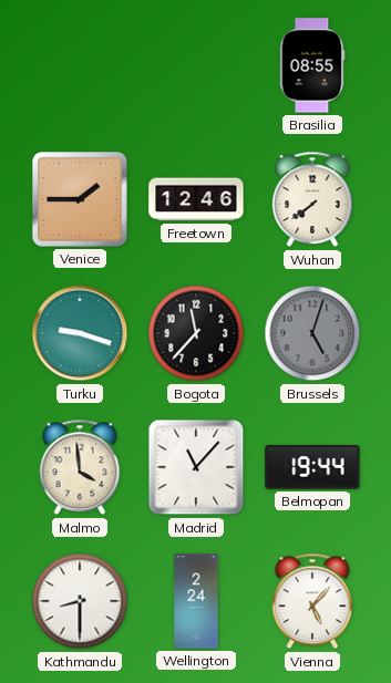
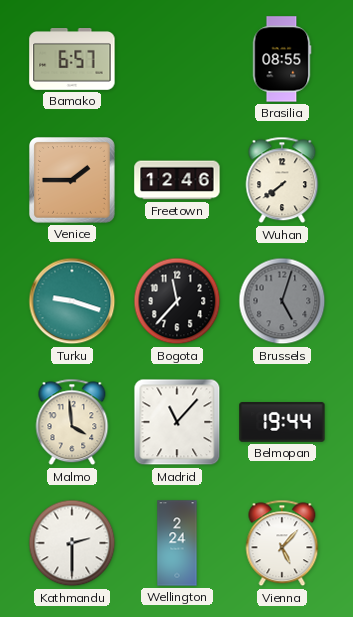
Bamako: none -> 6:57
Kathmandu: 8:30 -> 2:30
